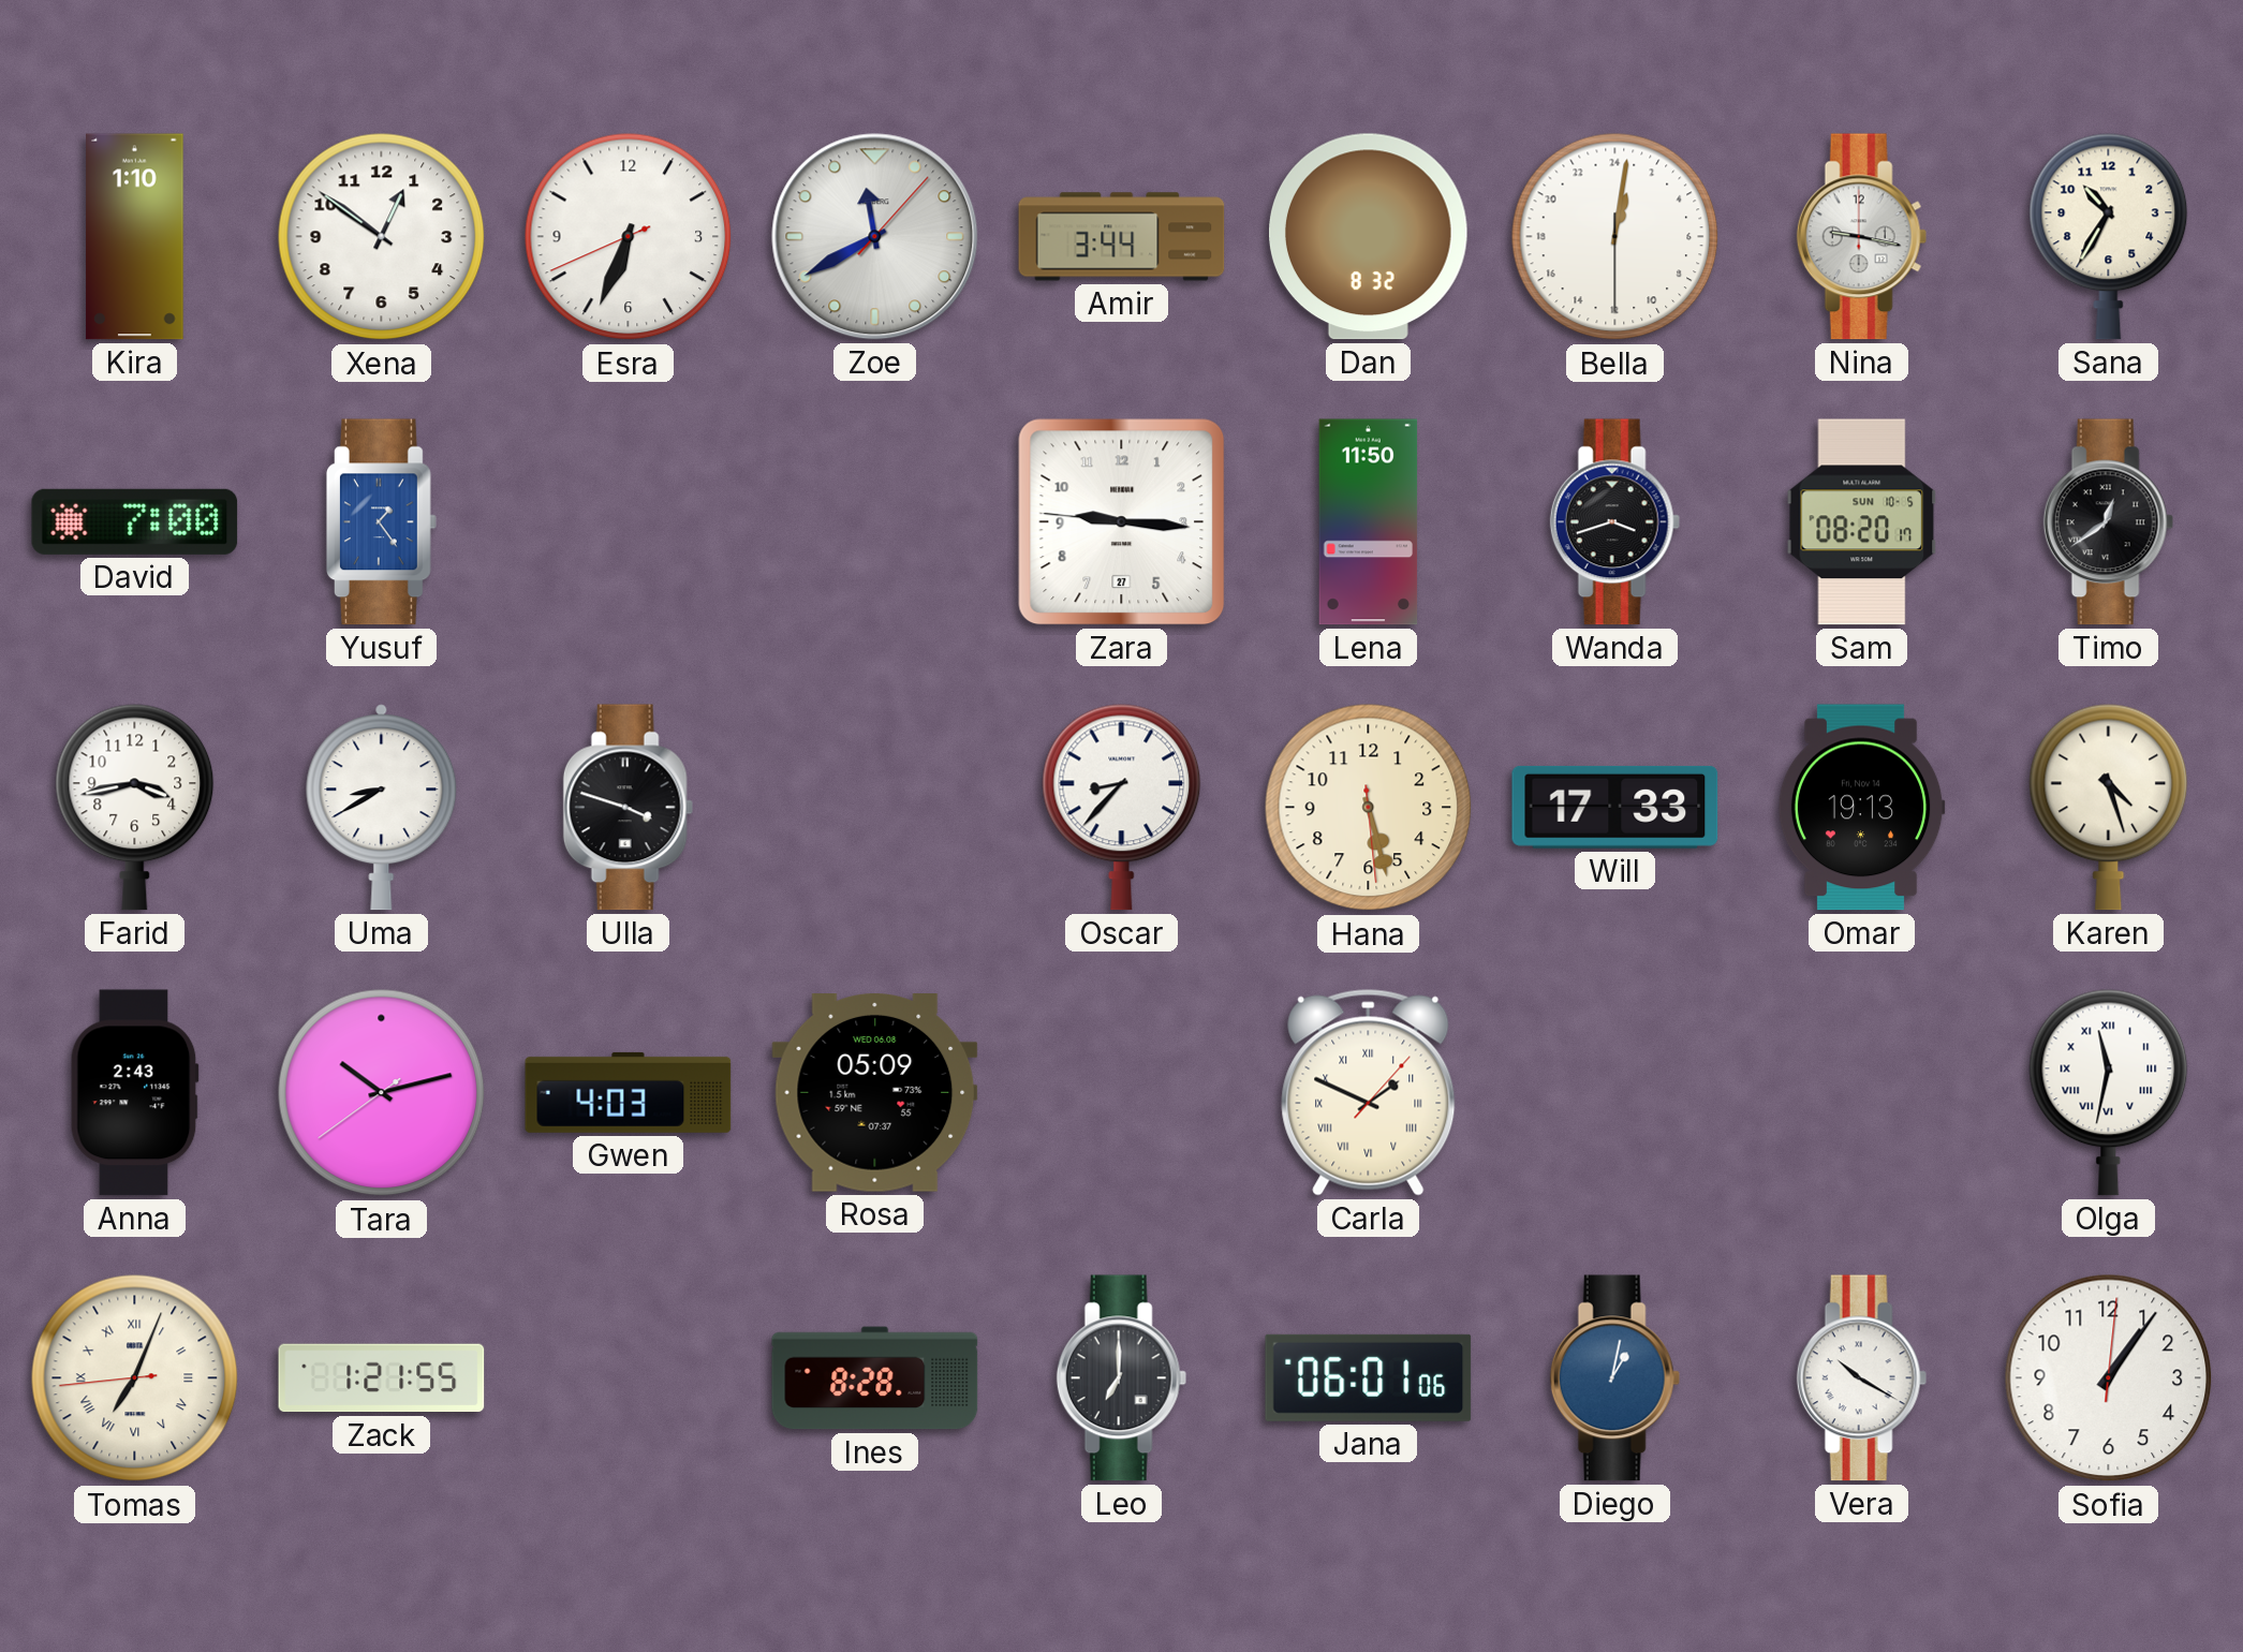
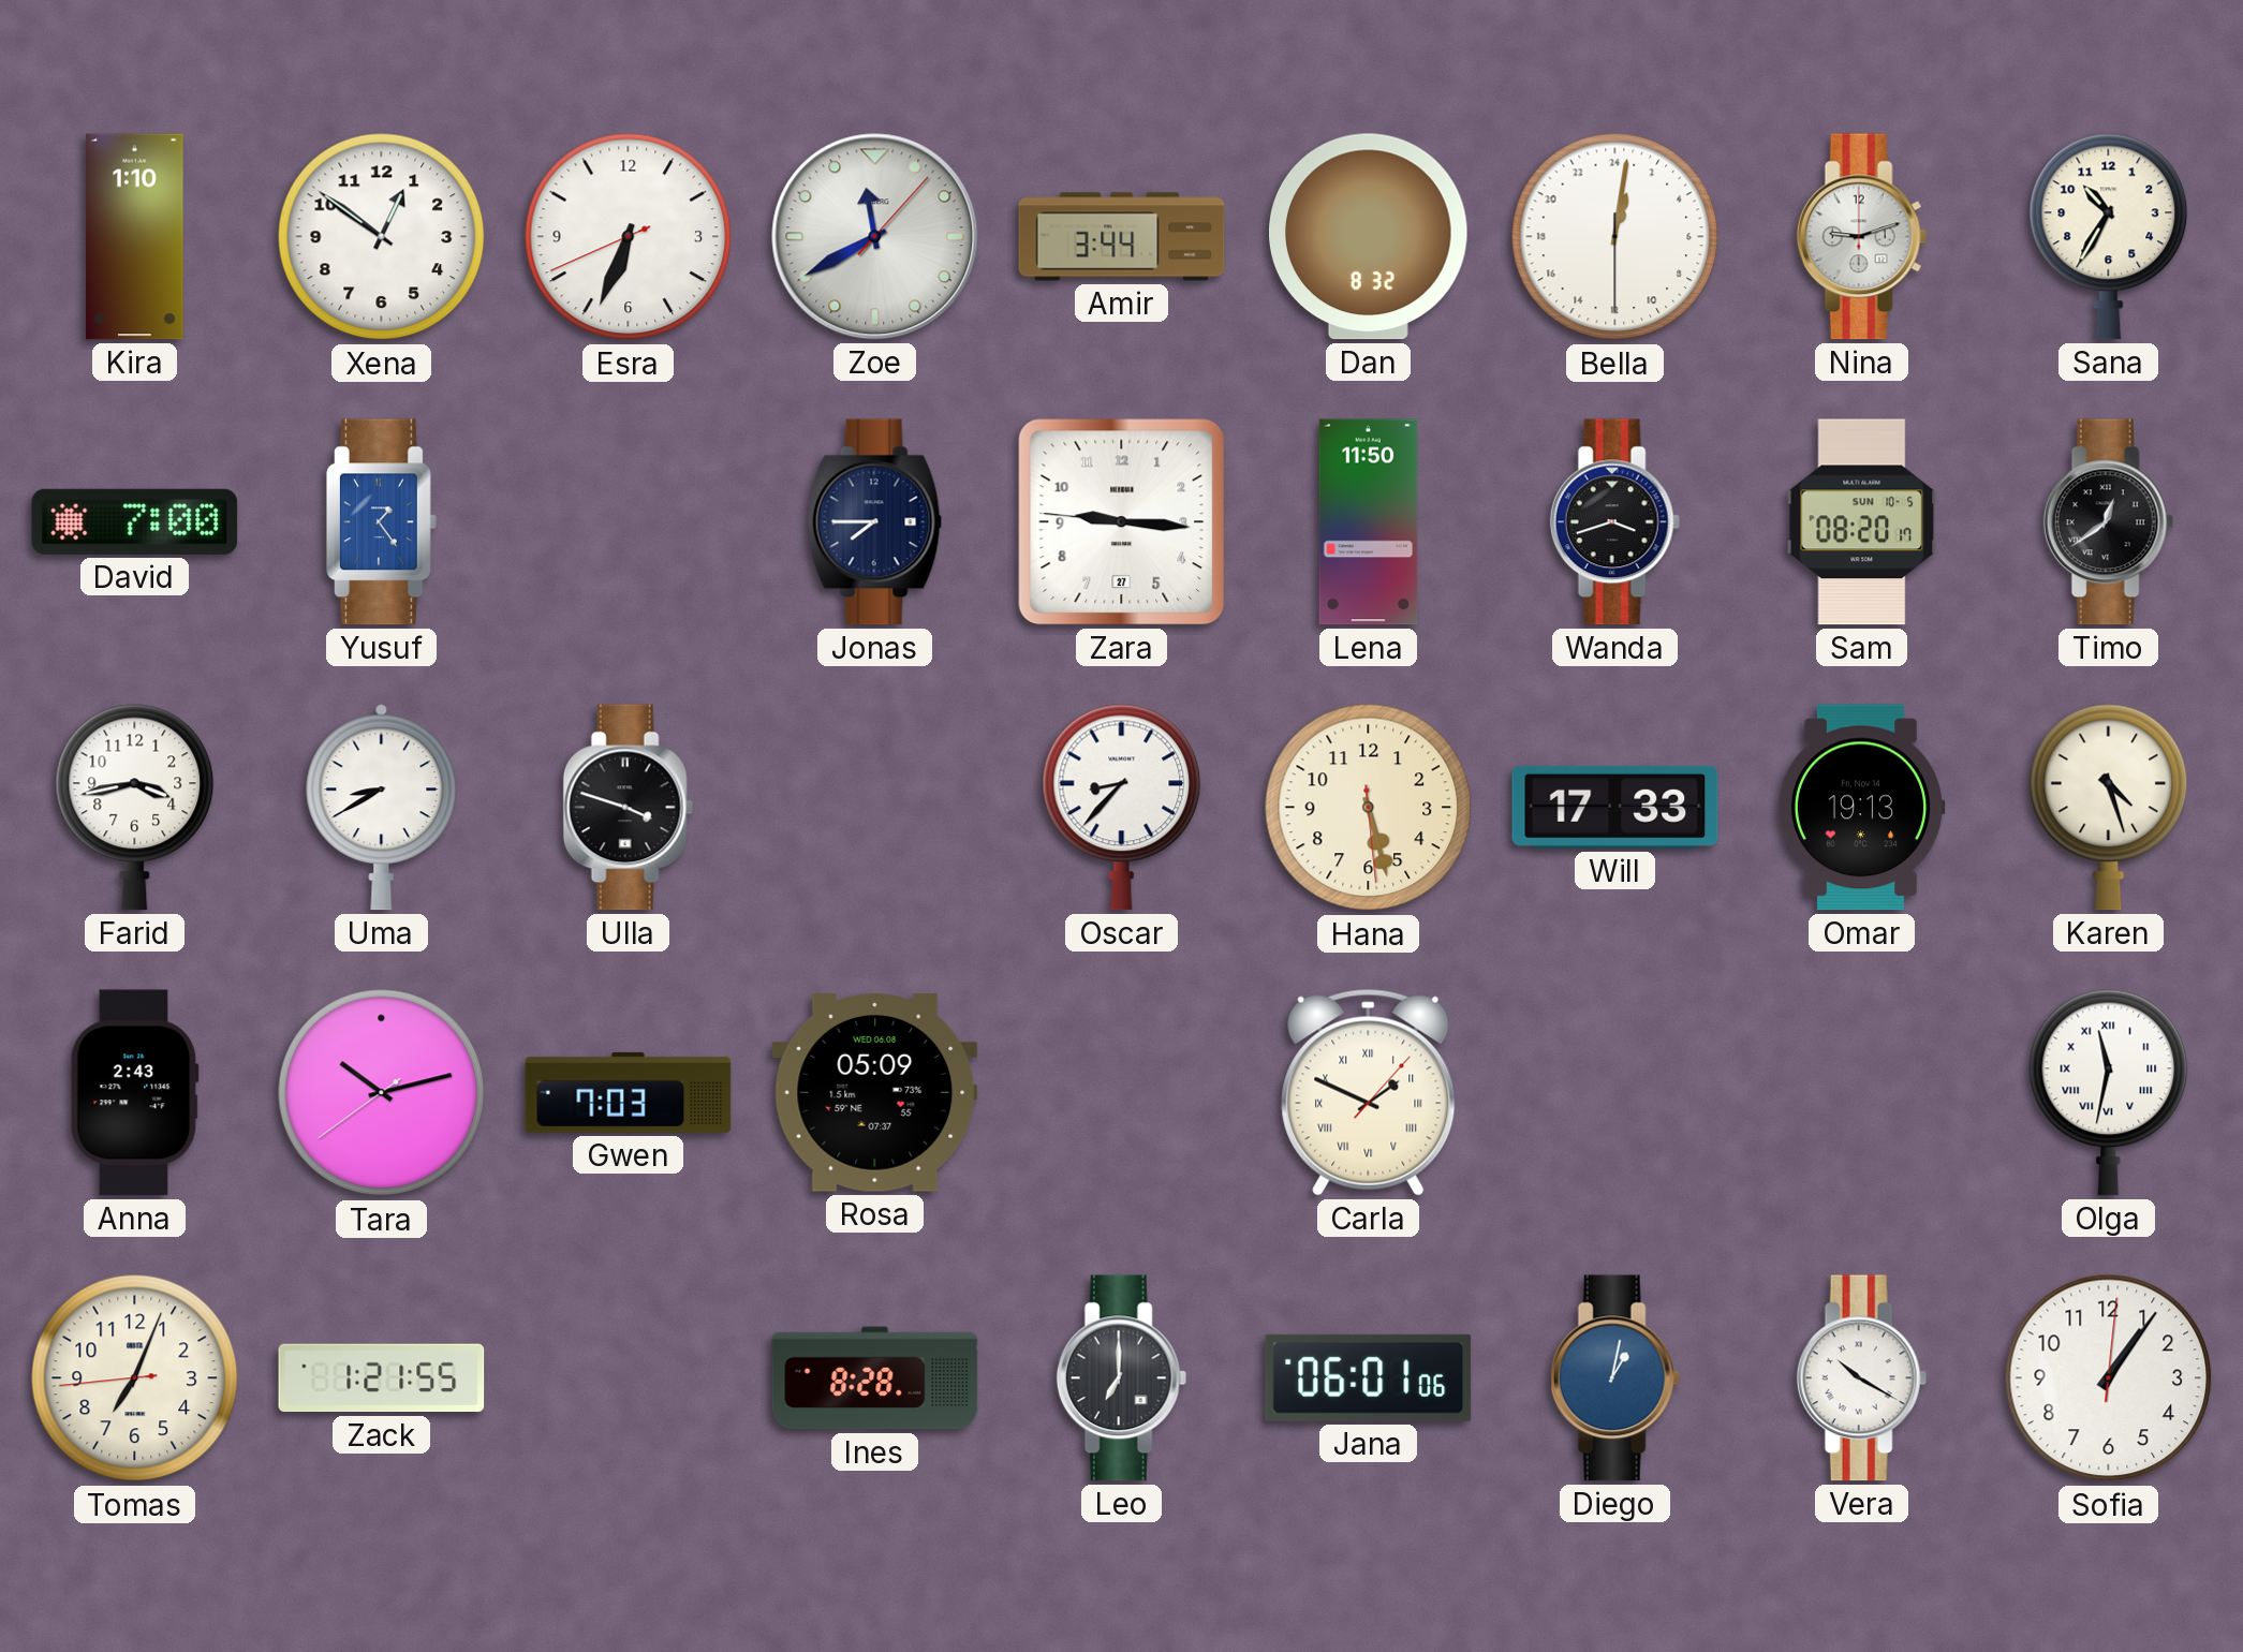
Nina: 9:17 -> 9:12
Jonas: none -> 7:45
Gwen: 4:03 -> 7:03
Tomas numerals: Roman -> Arabic
